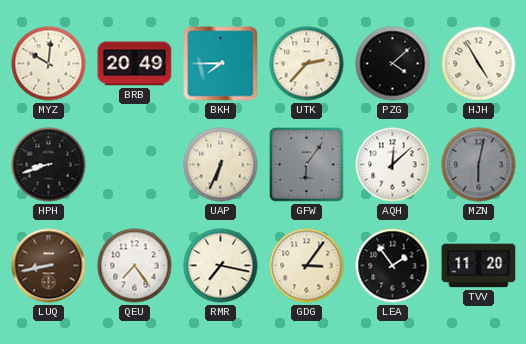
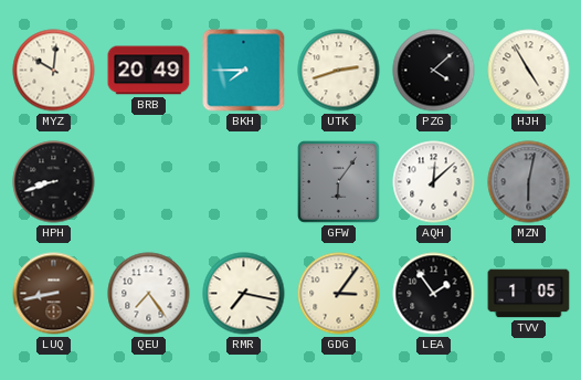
UTK: 2:37 -> 2:42
UAP: 6:34 -> none
TVV: 11:20 -> 1:05
